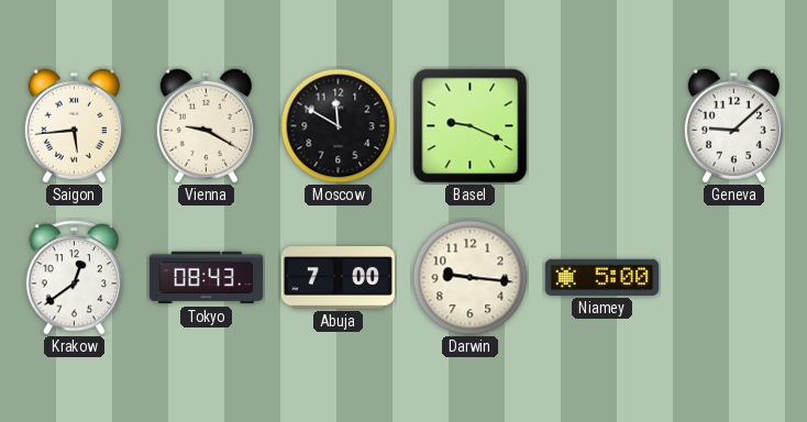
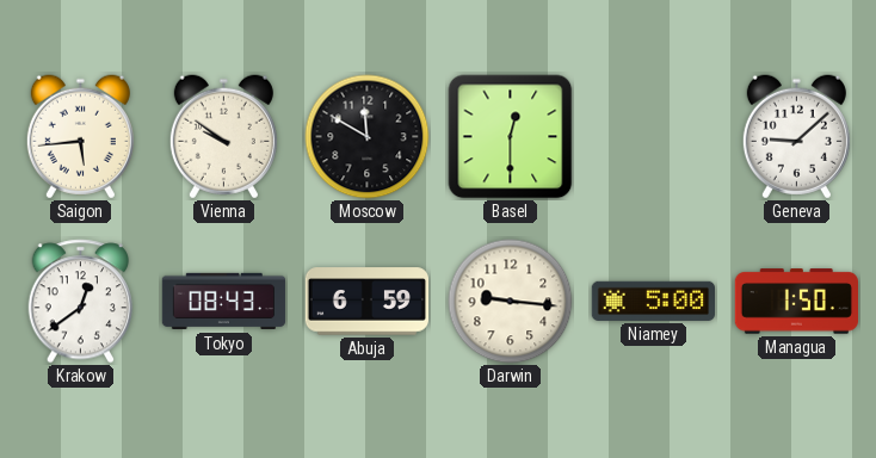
Vienna: 9:20 -> 9:51
Basel: 9:19 -> 12:30
Abuja: 7:00 -> 6:59
Managua: none -> 1:50
